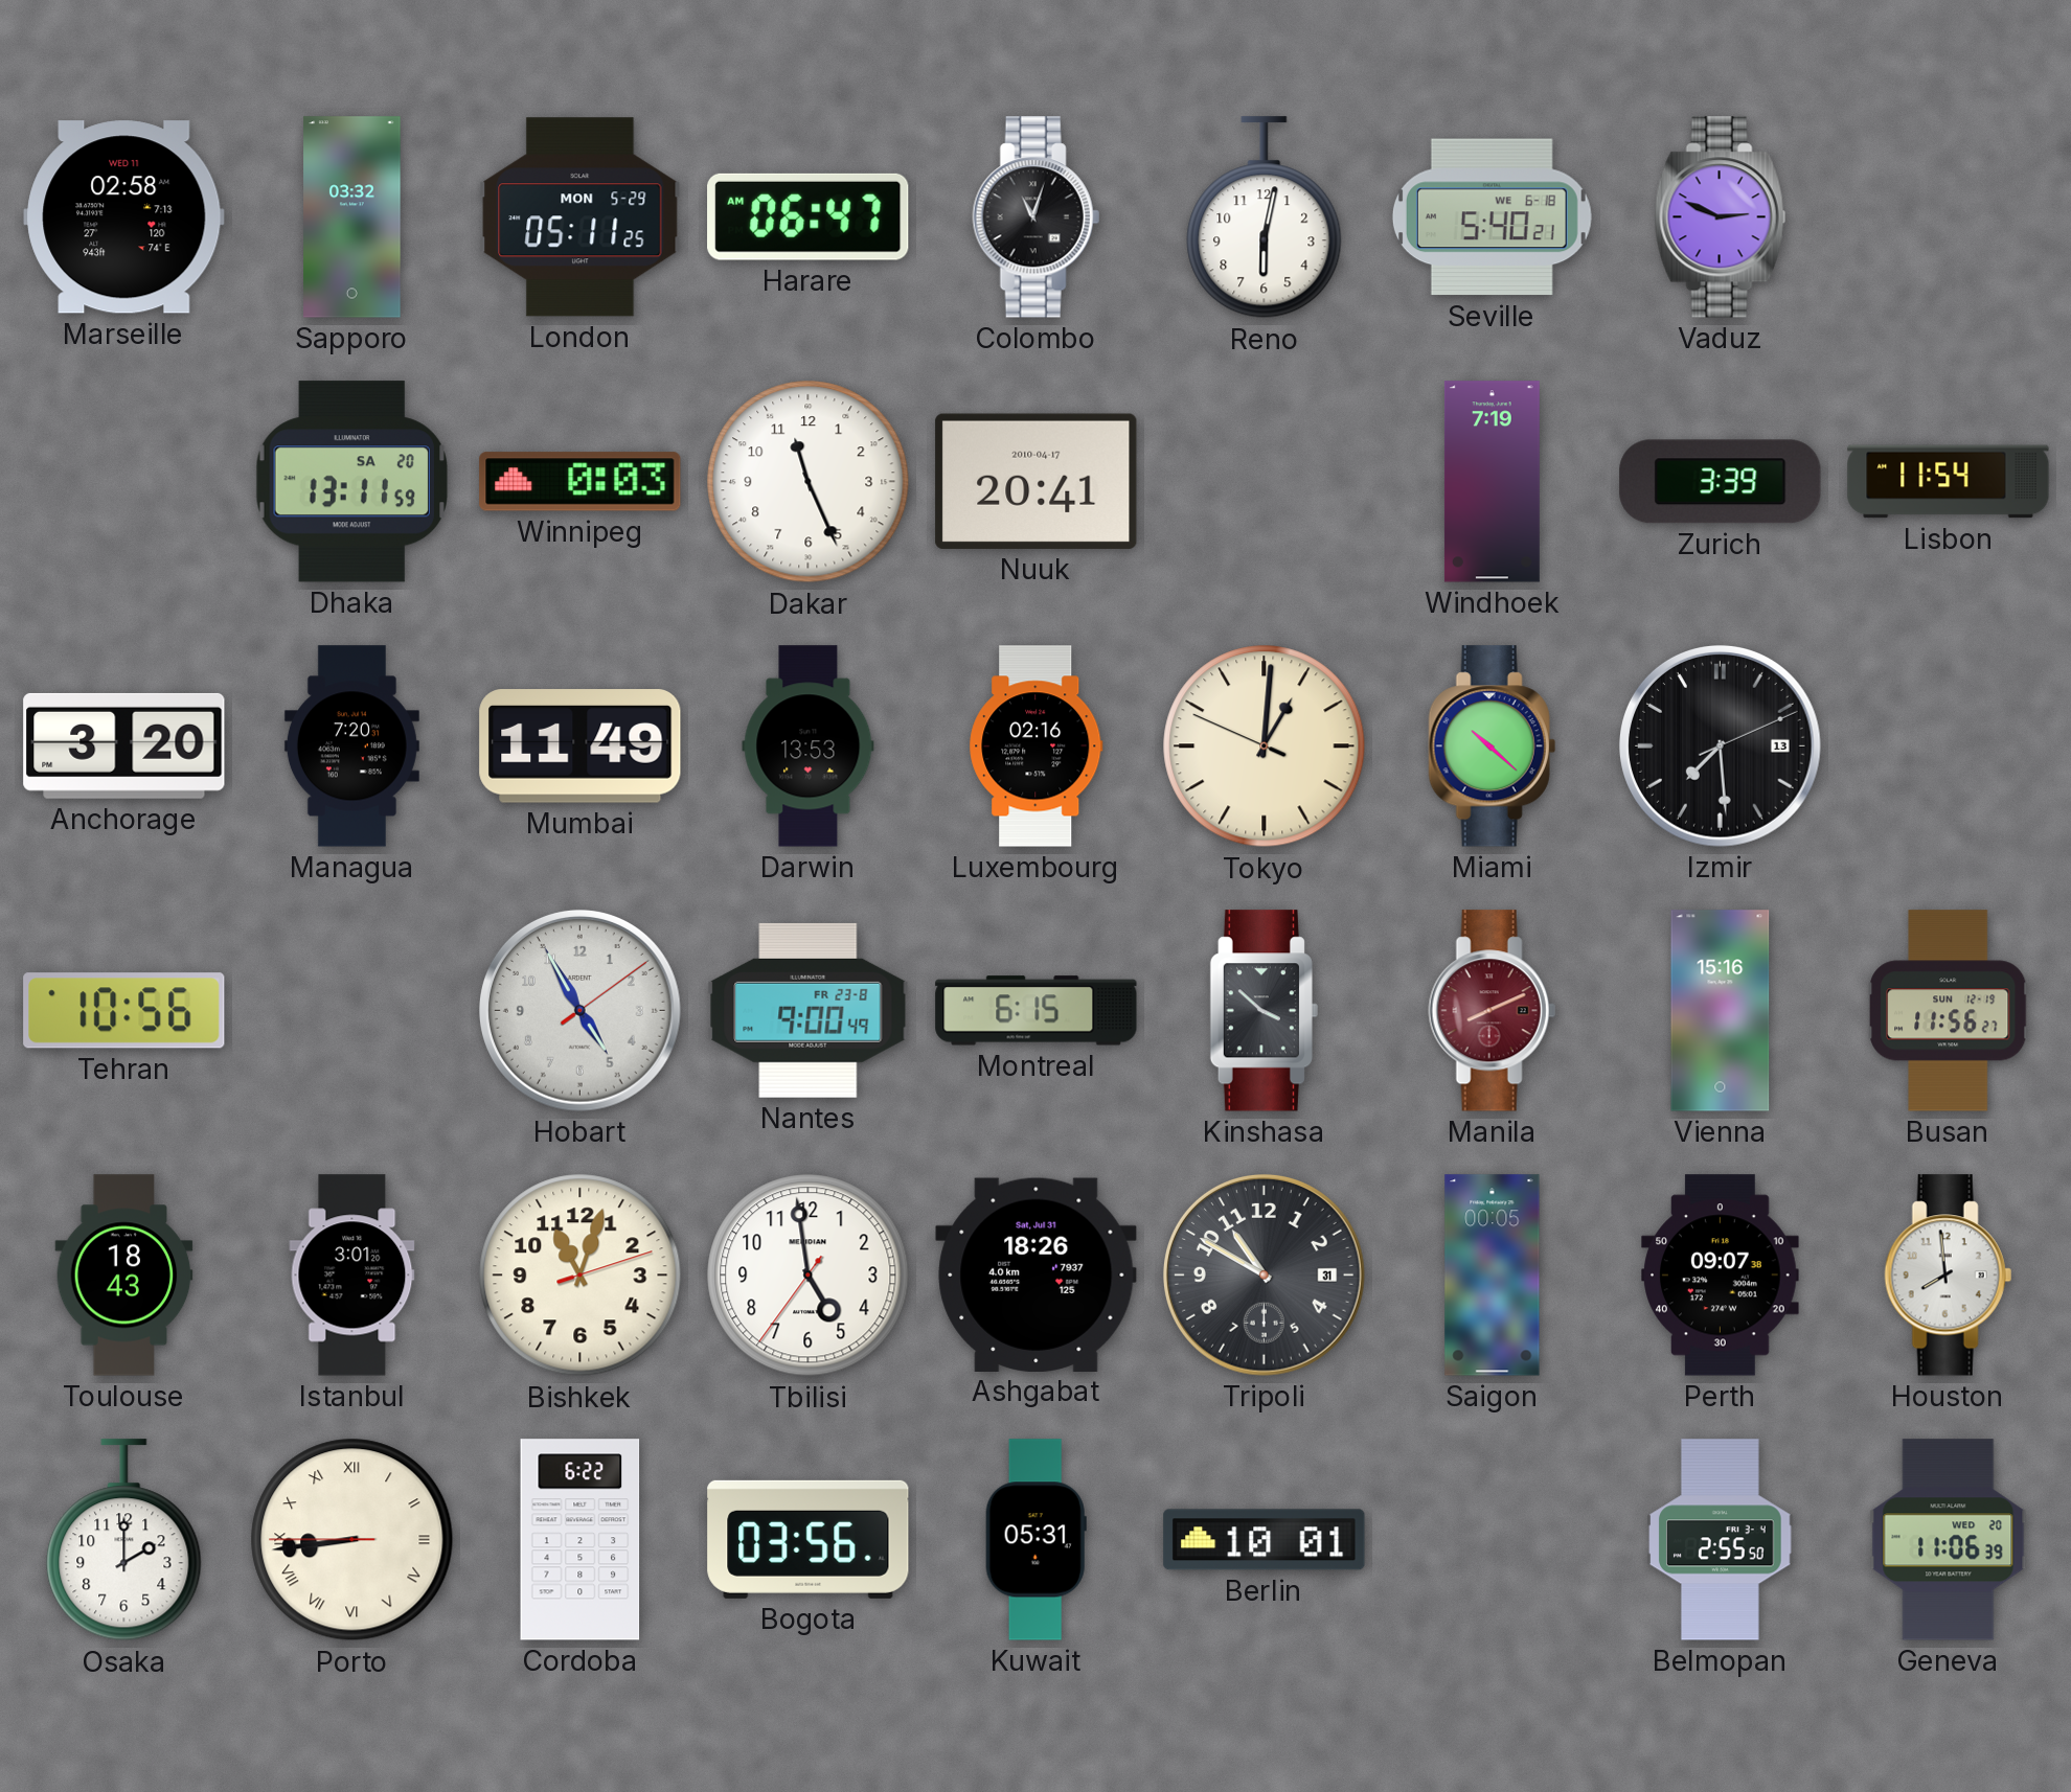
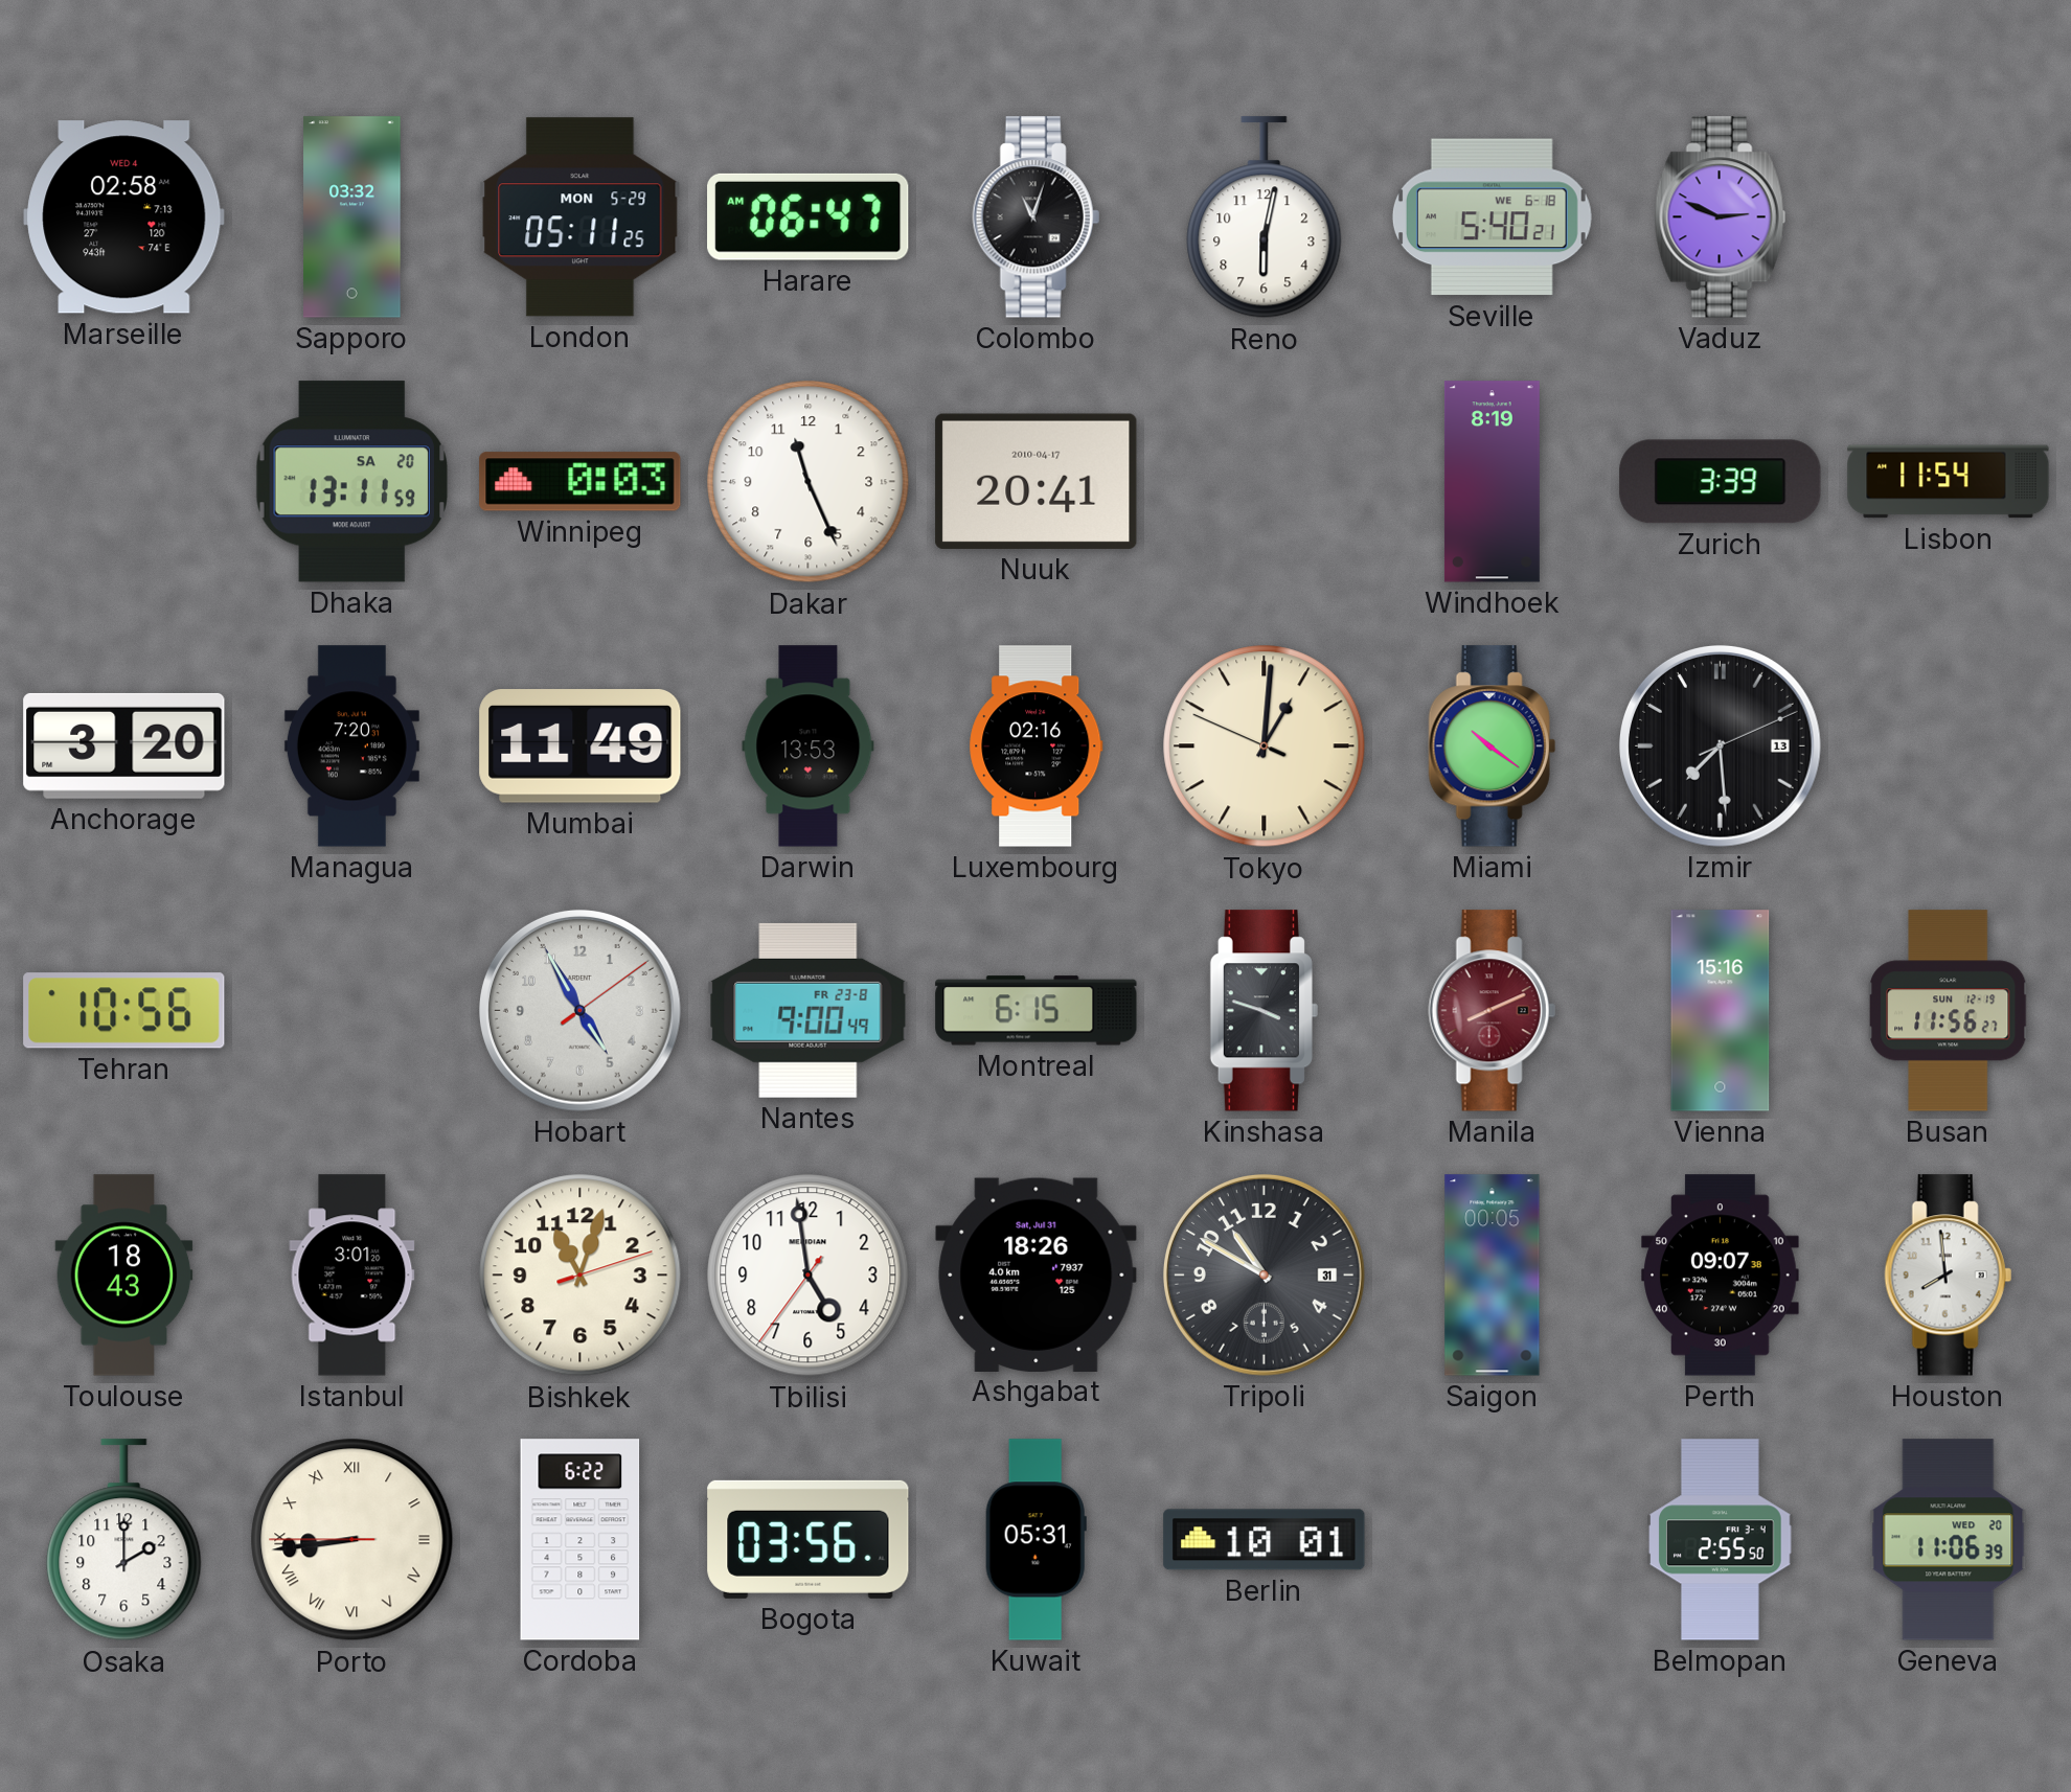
Marseille date: WED 11 -> WED 4
Windhoek: 7:19 -> 8:19
Miami: 10:22 -> 10:21
Kinshasa: 3:52 -> 3:48
